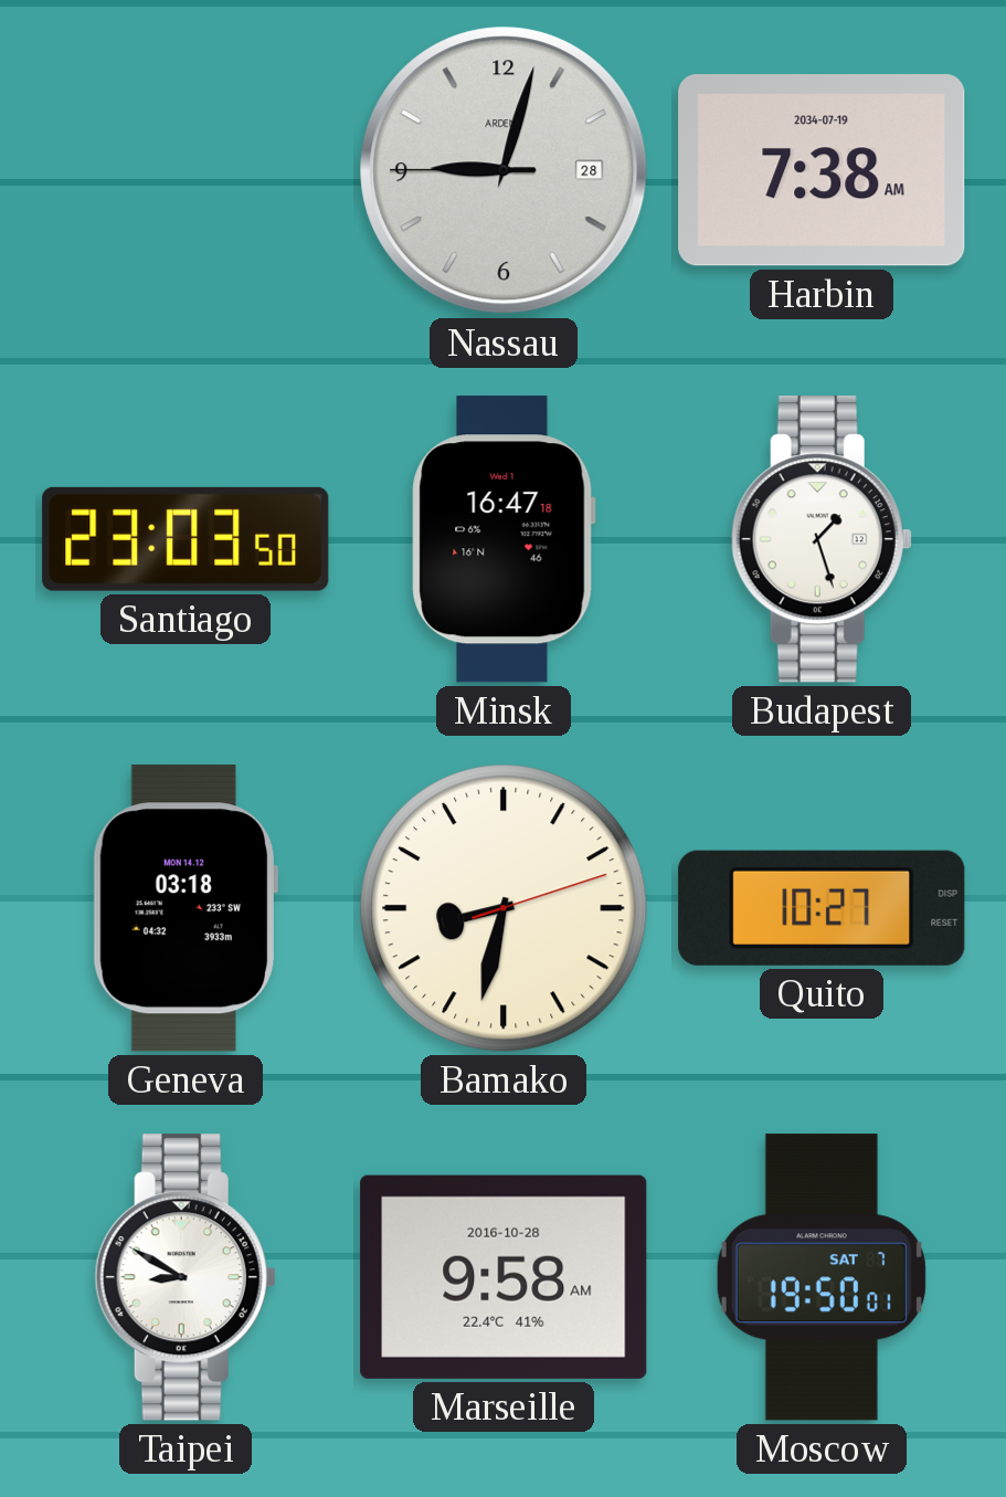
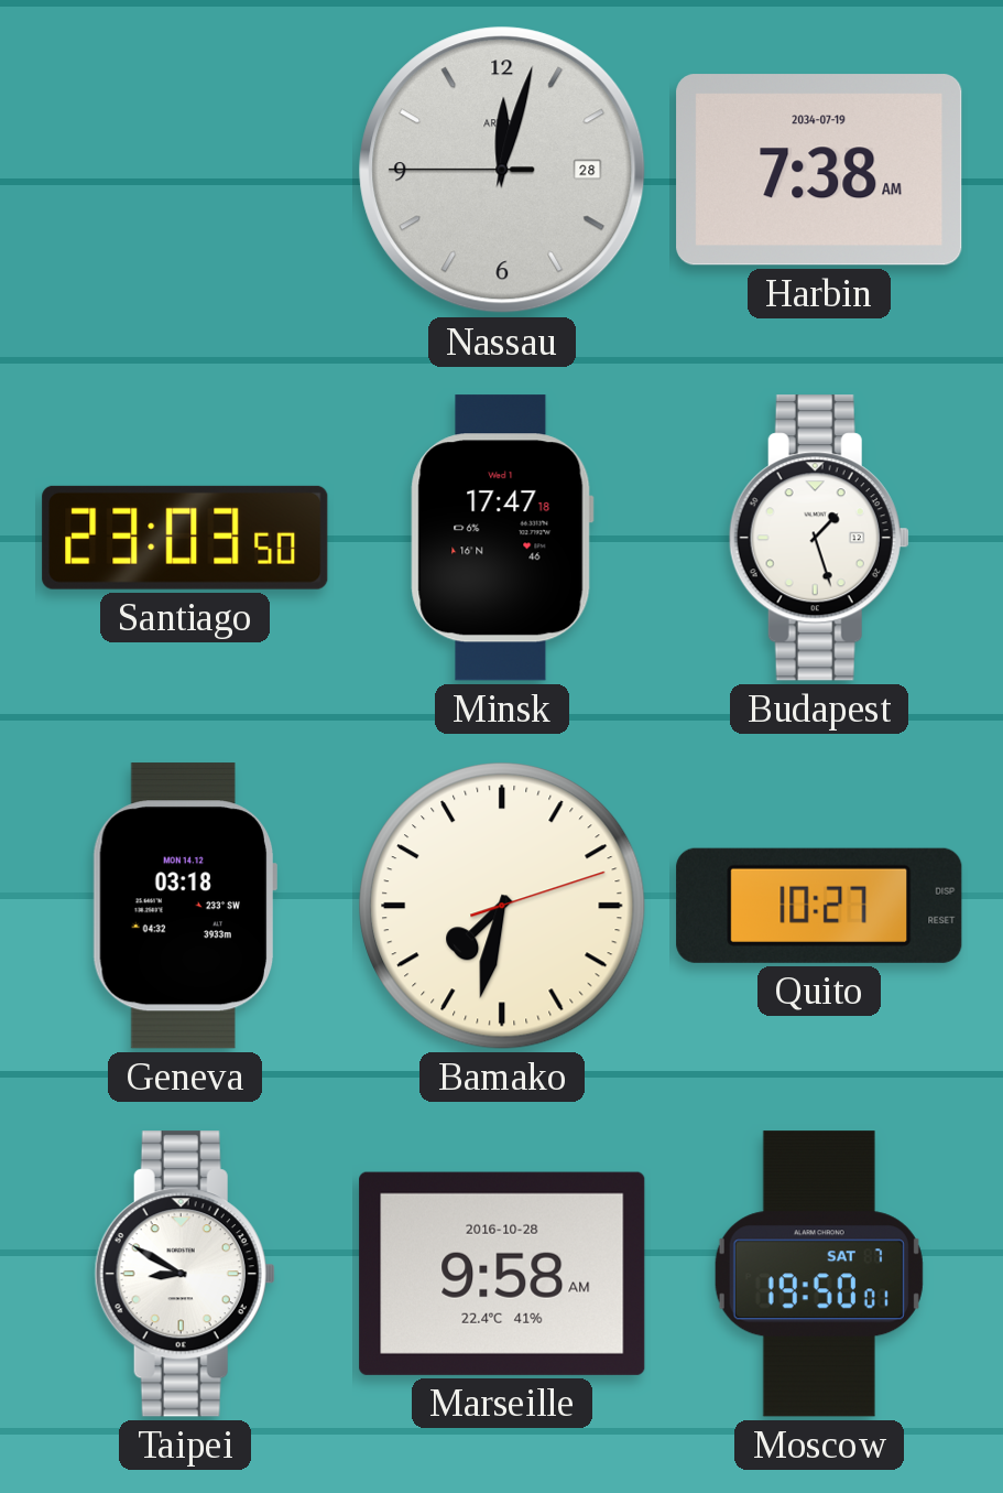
Nassau: 9:02 -> 12:02
Minsk: 16:47 -> 17:47
Bamako: 8:32 -> 7:32
